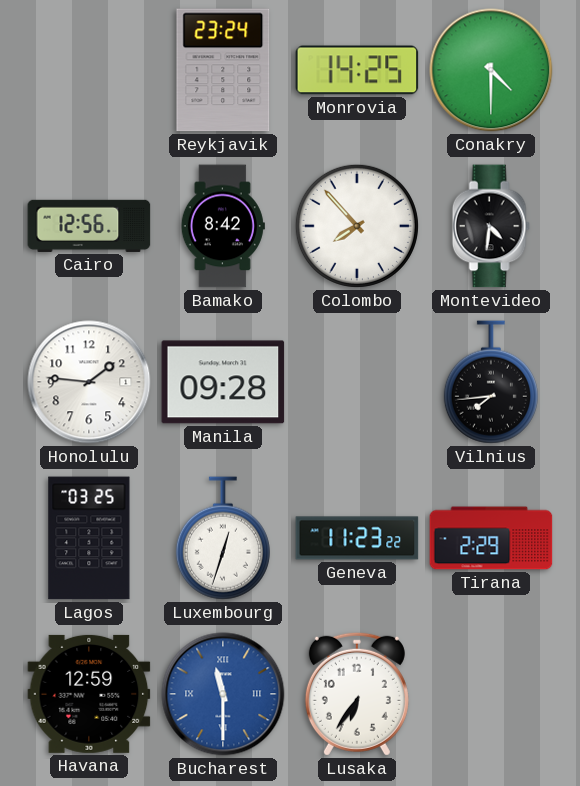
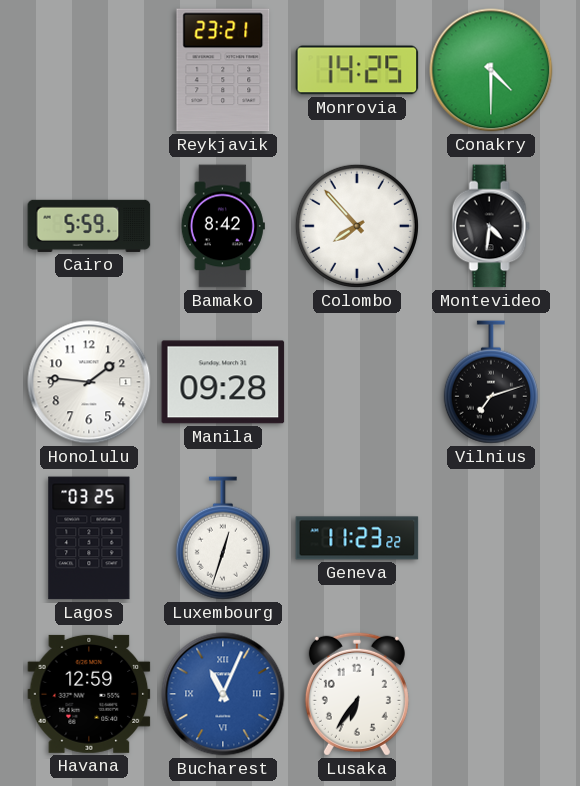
Reykjavik: 23:24 -> 23:21
Cairo: 12:56 -> 5:59
Vilnius: 7:44 -> 7:12
Tirana: 2:29 -> none
Bucharest: 11:30 -> 11:04
